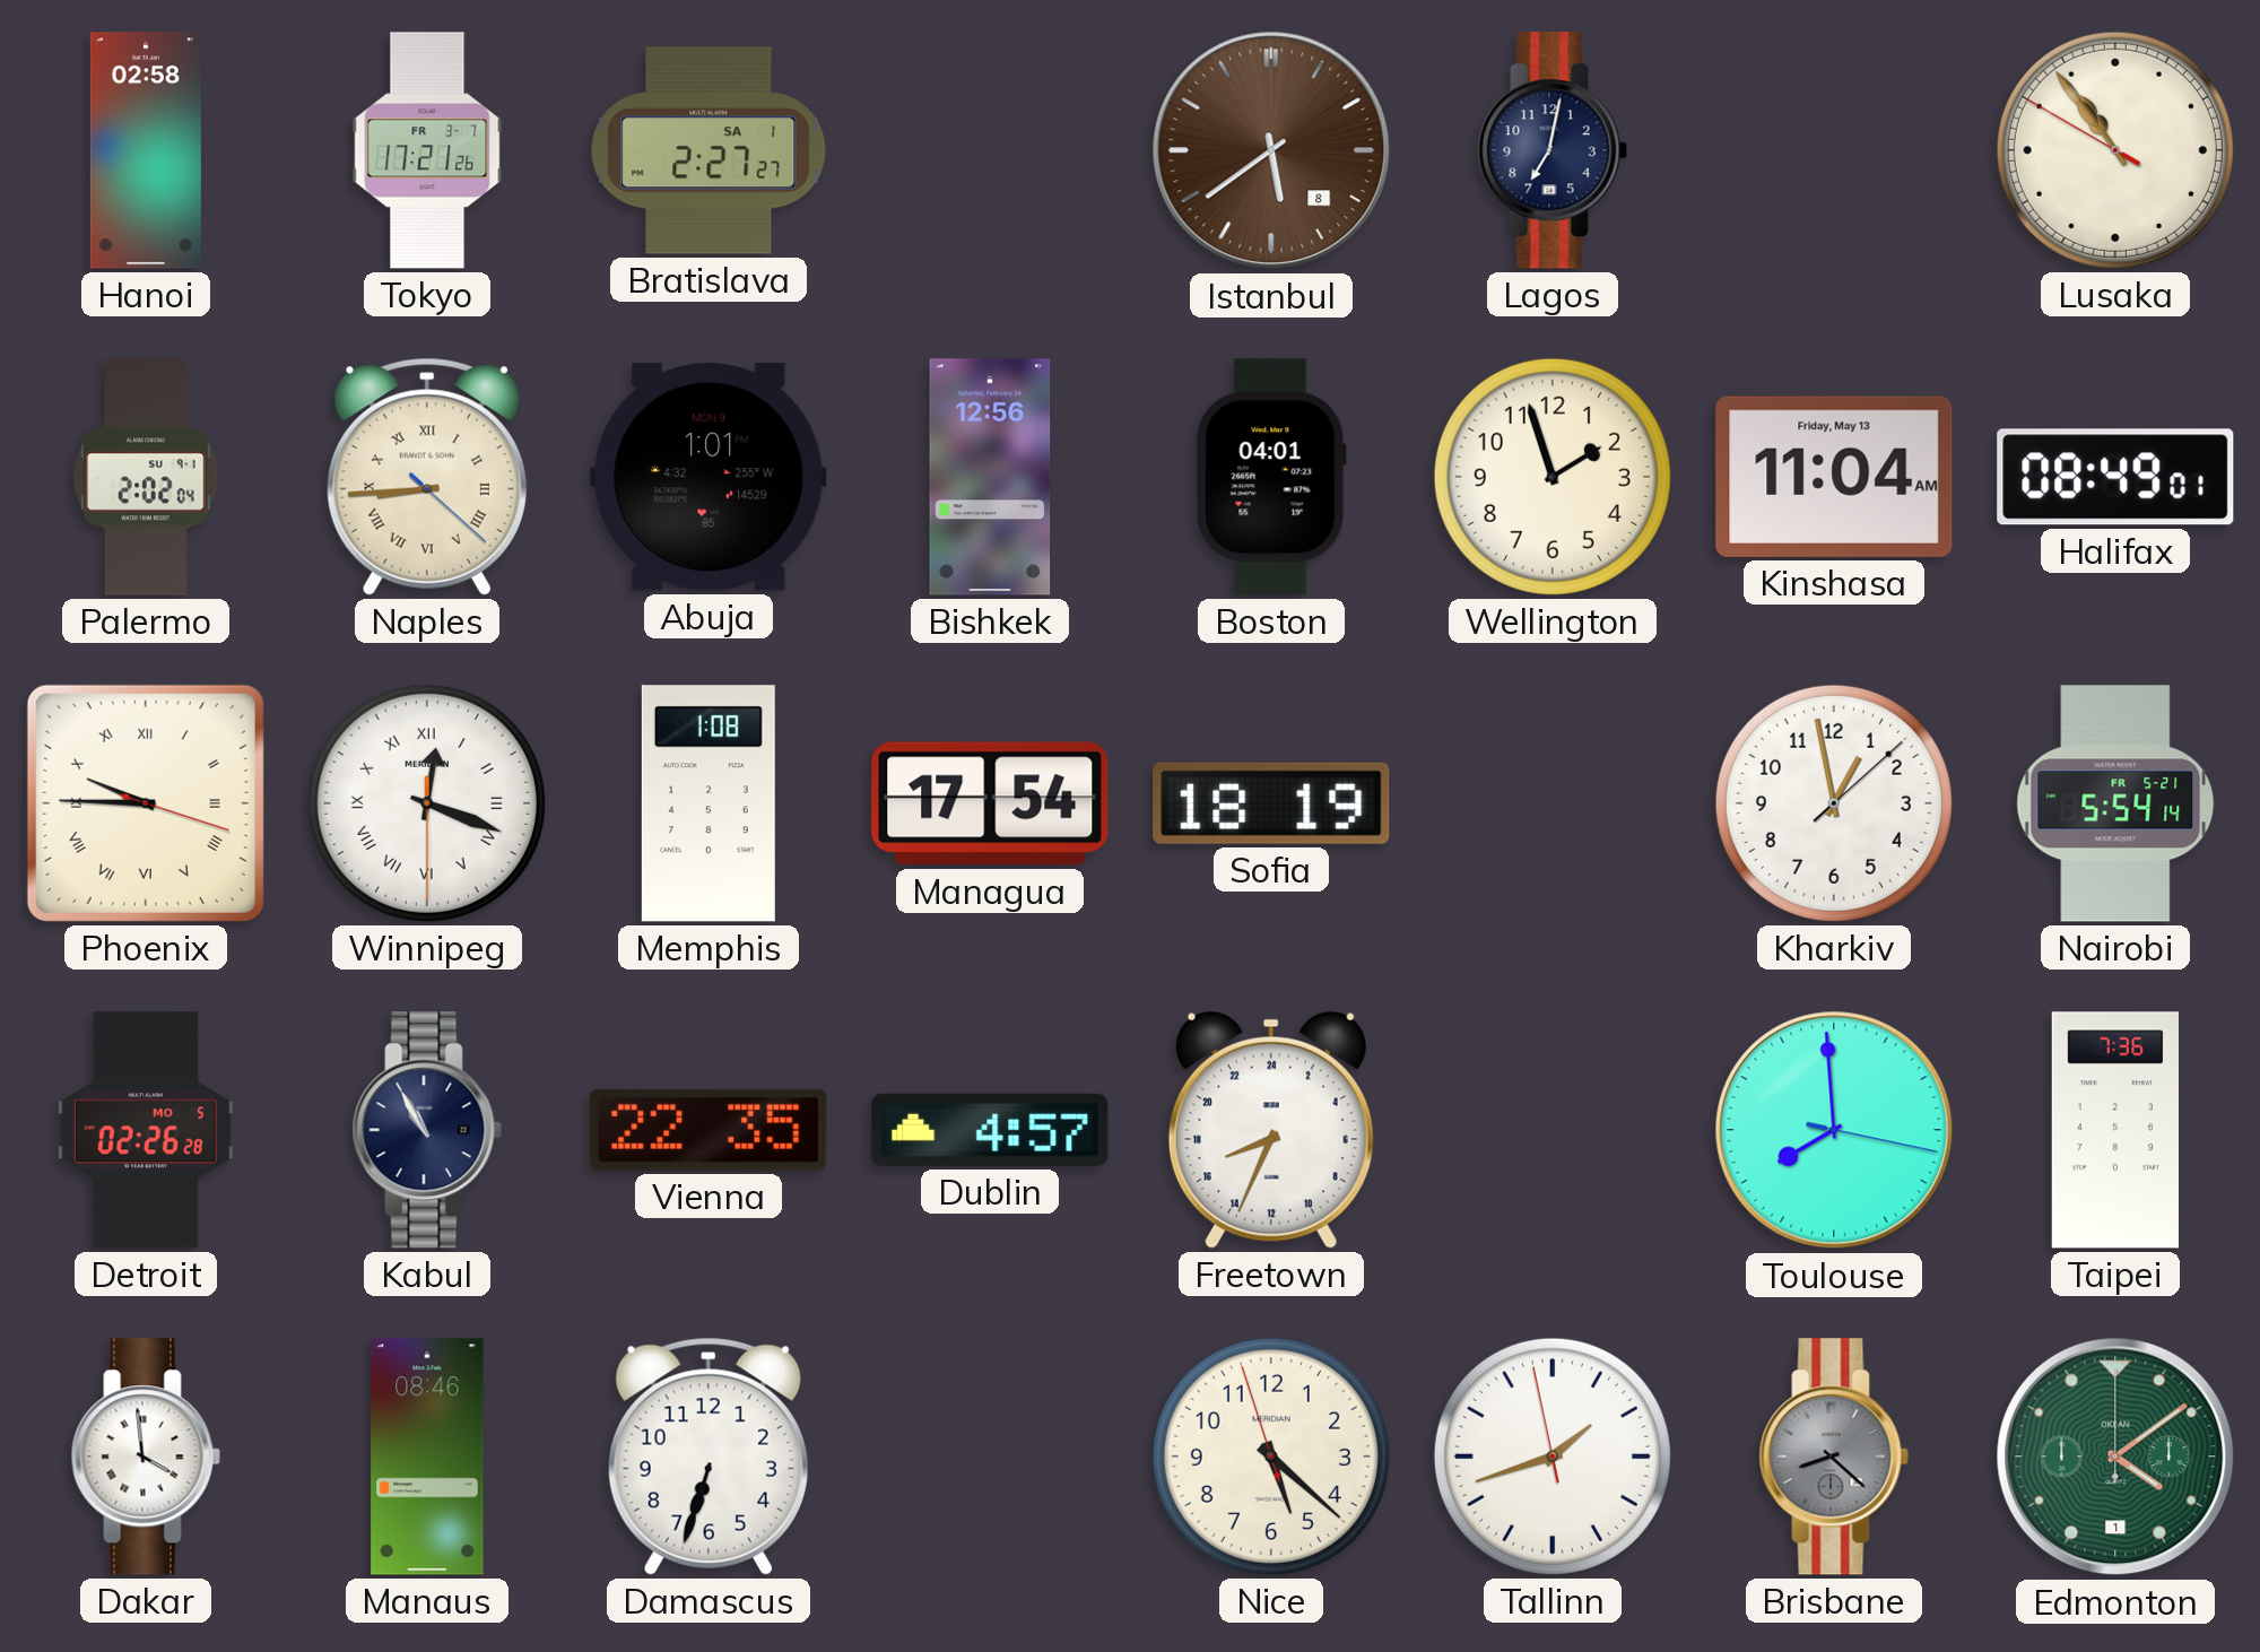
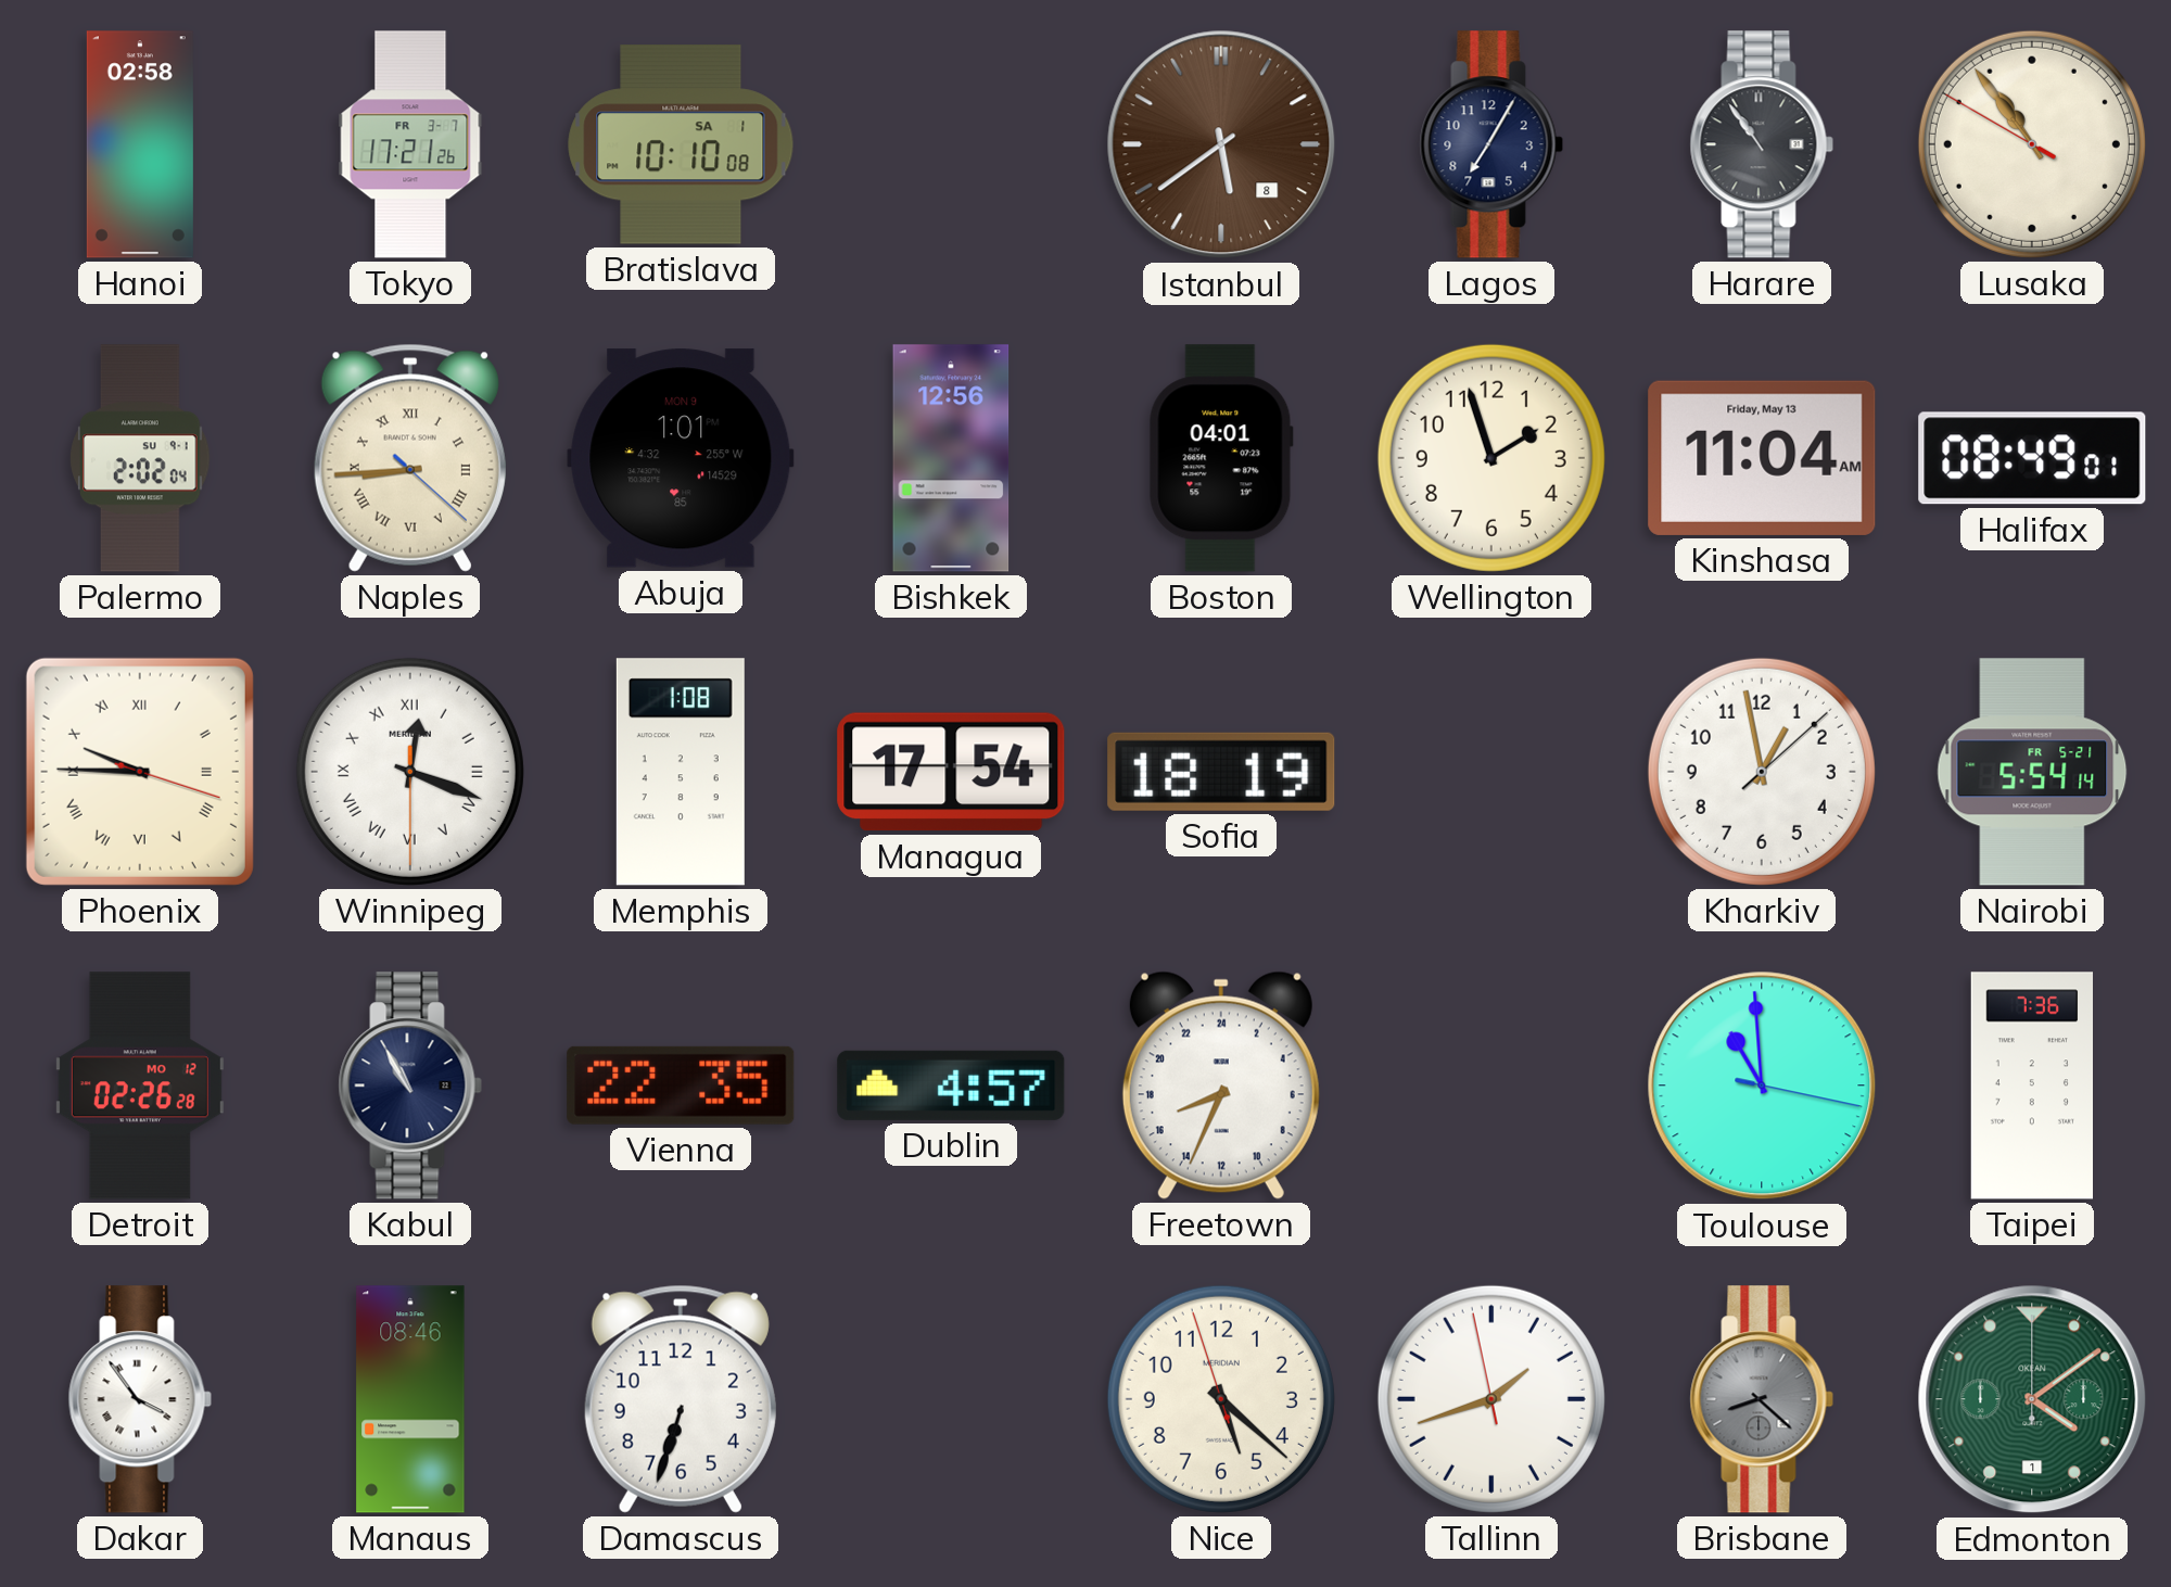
Bratislava: 2:27 -> 10:10
Lagos: 7:02 -> 7:05
Harare: none -> 10:54
Detroit date: MO 5 -> MO 12
Toulouse: 7:59 -> 10:59
Dakar: 3:59 -> 3:54
